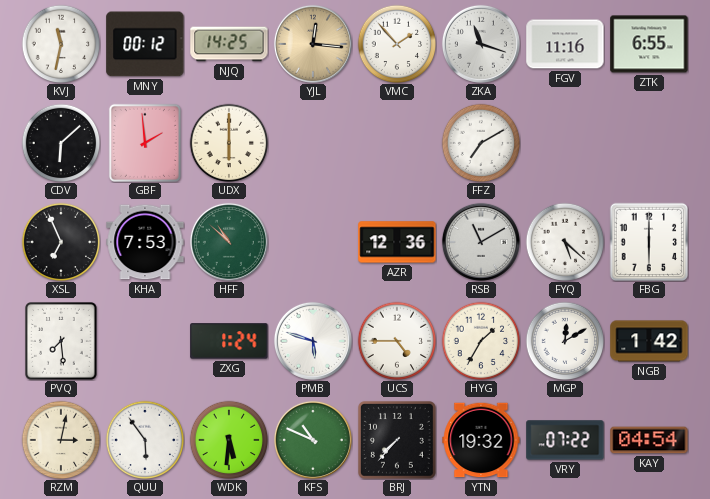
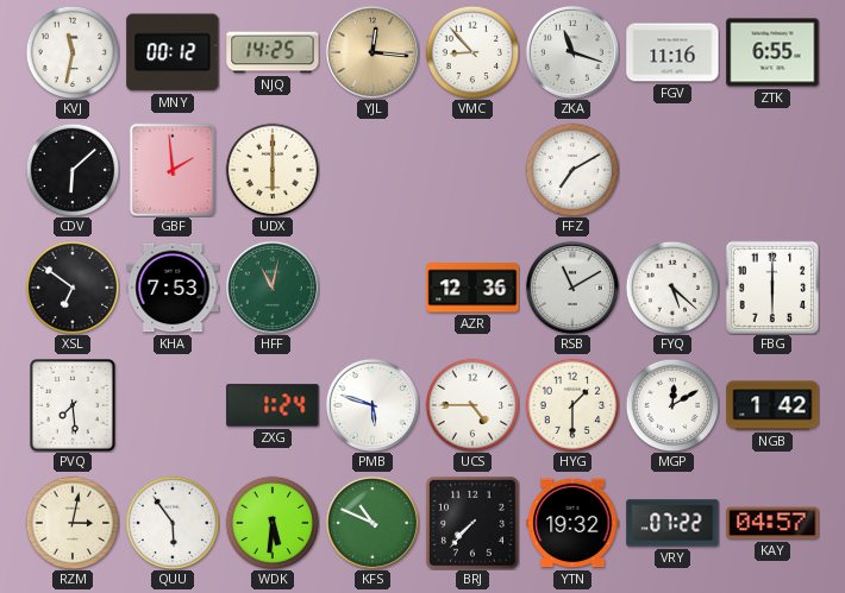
VMC: 1:53 -> 8:53
XSL: 6:56 -> 6:51
HFF: 10:52 -> 11:02
HYG: 1:35 -> 1:30
KAY: 04:54 -> 04:57
